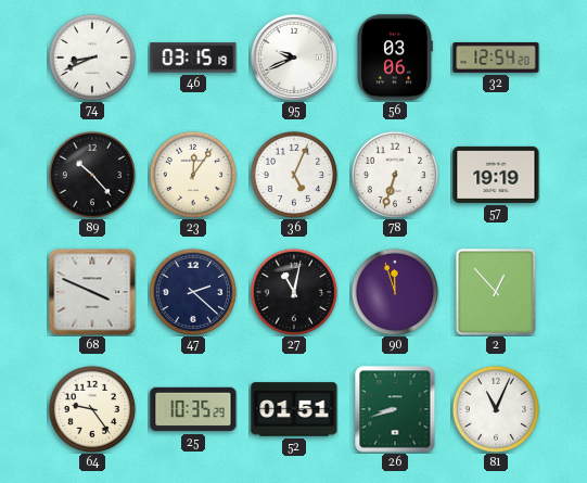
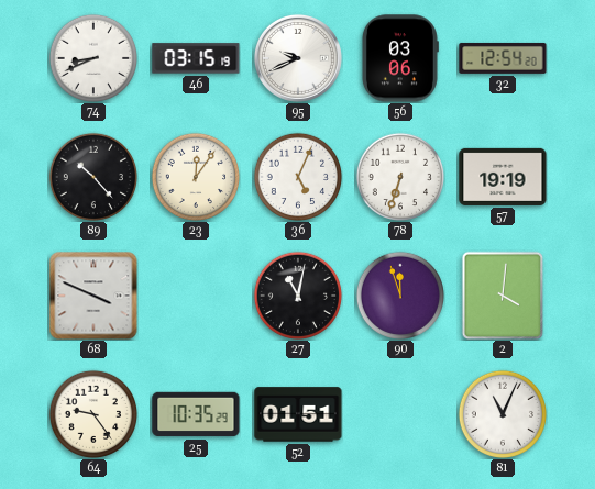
47: 2:22 -> none
2: 12:53 -> 4:01
26: 8:42 -> none
